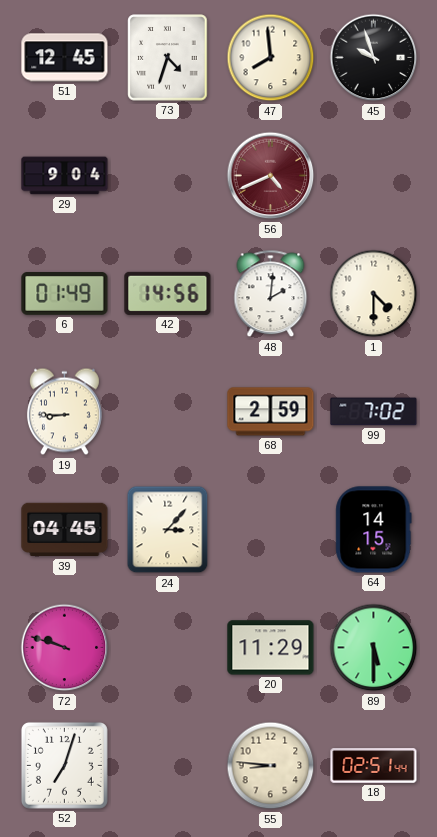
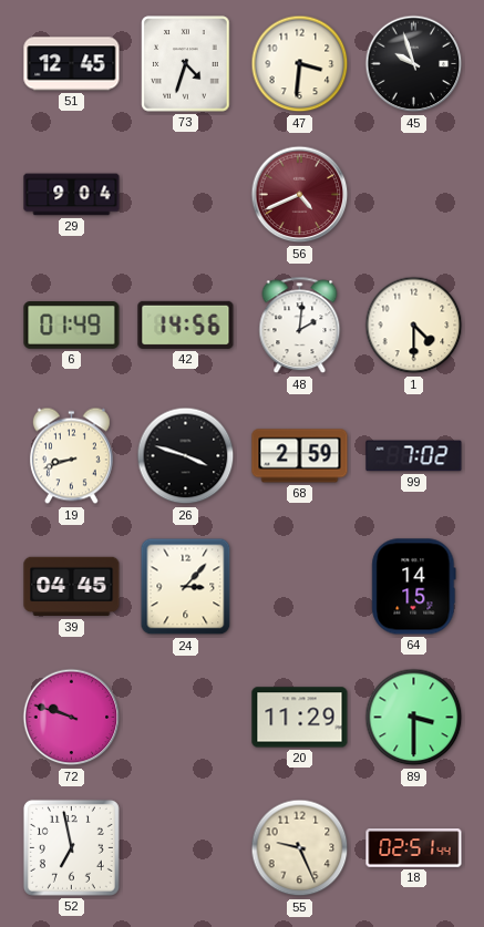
47: 7:59 -> 3:31
19: 8:45 -> 8:42
26: none -> 3:48
89: 5:30 -> 3:30
52: 7:03 -> 6:58
55: 8:46 -> 9:26
